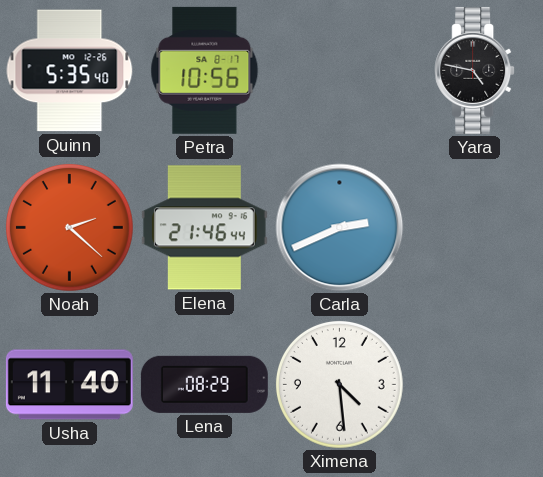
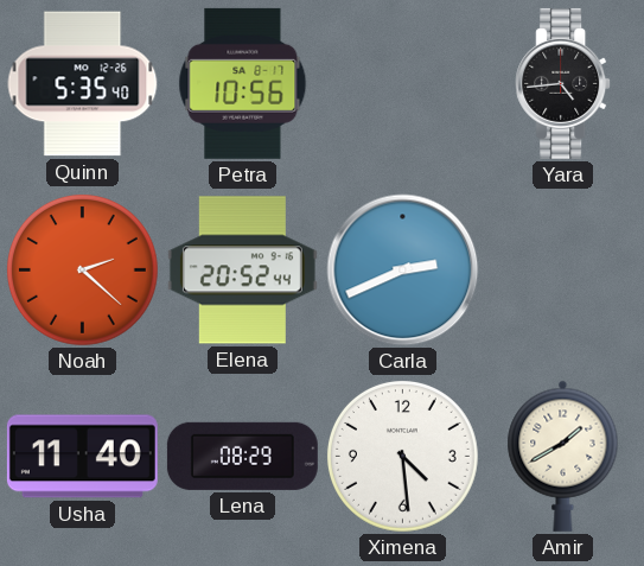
Yara: 4:47 -> 4:44
Elena: 21:46 -> 20:52
Amir: none -> 1:40
